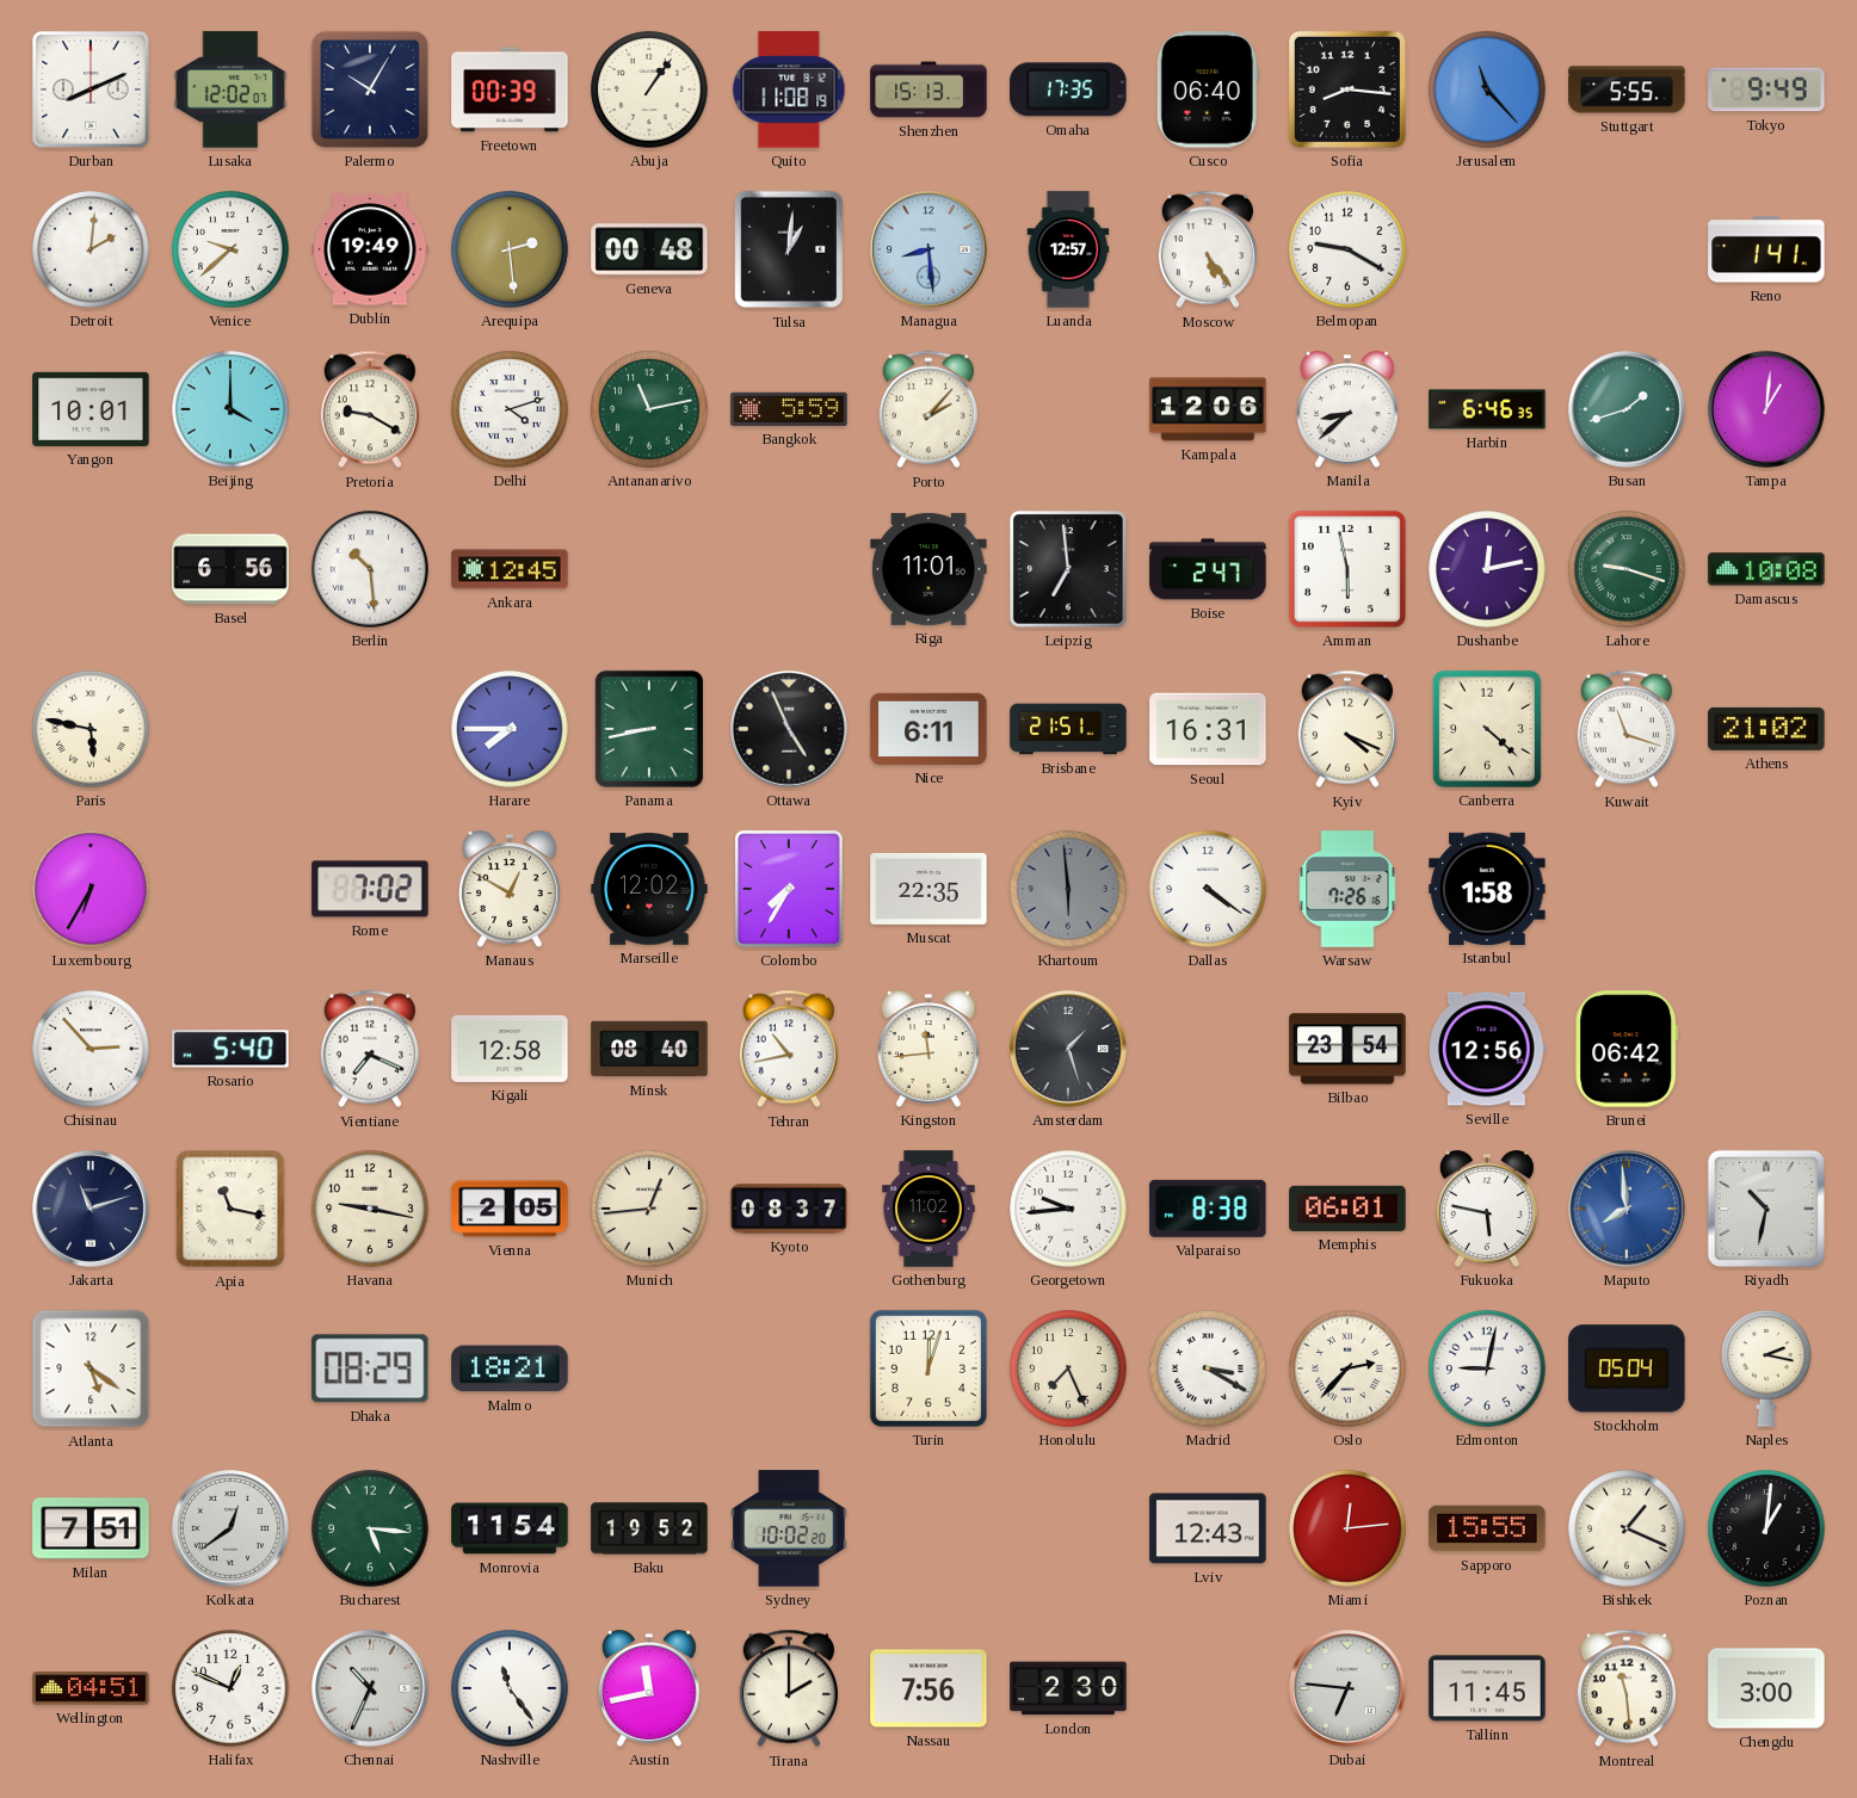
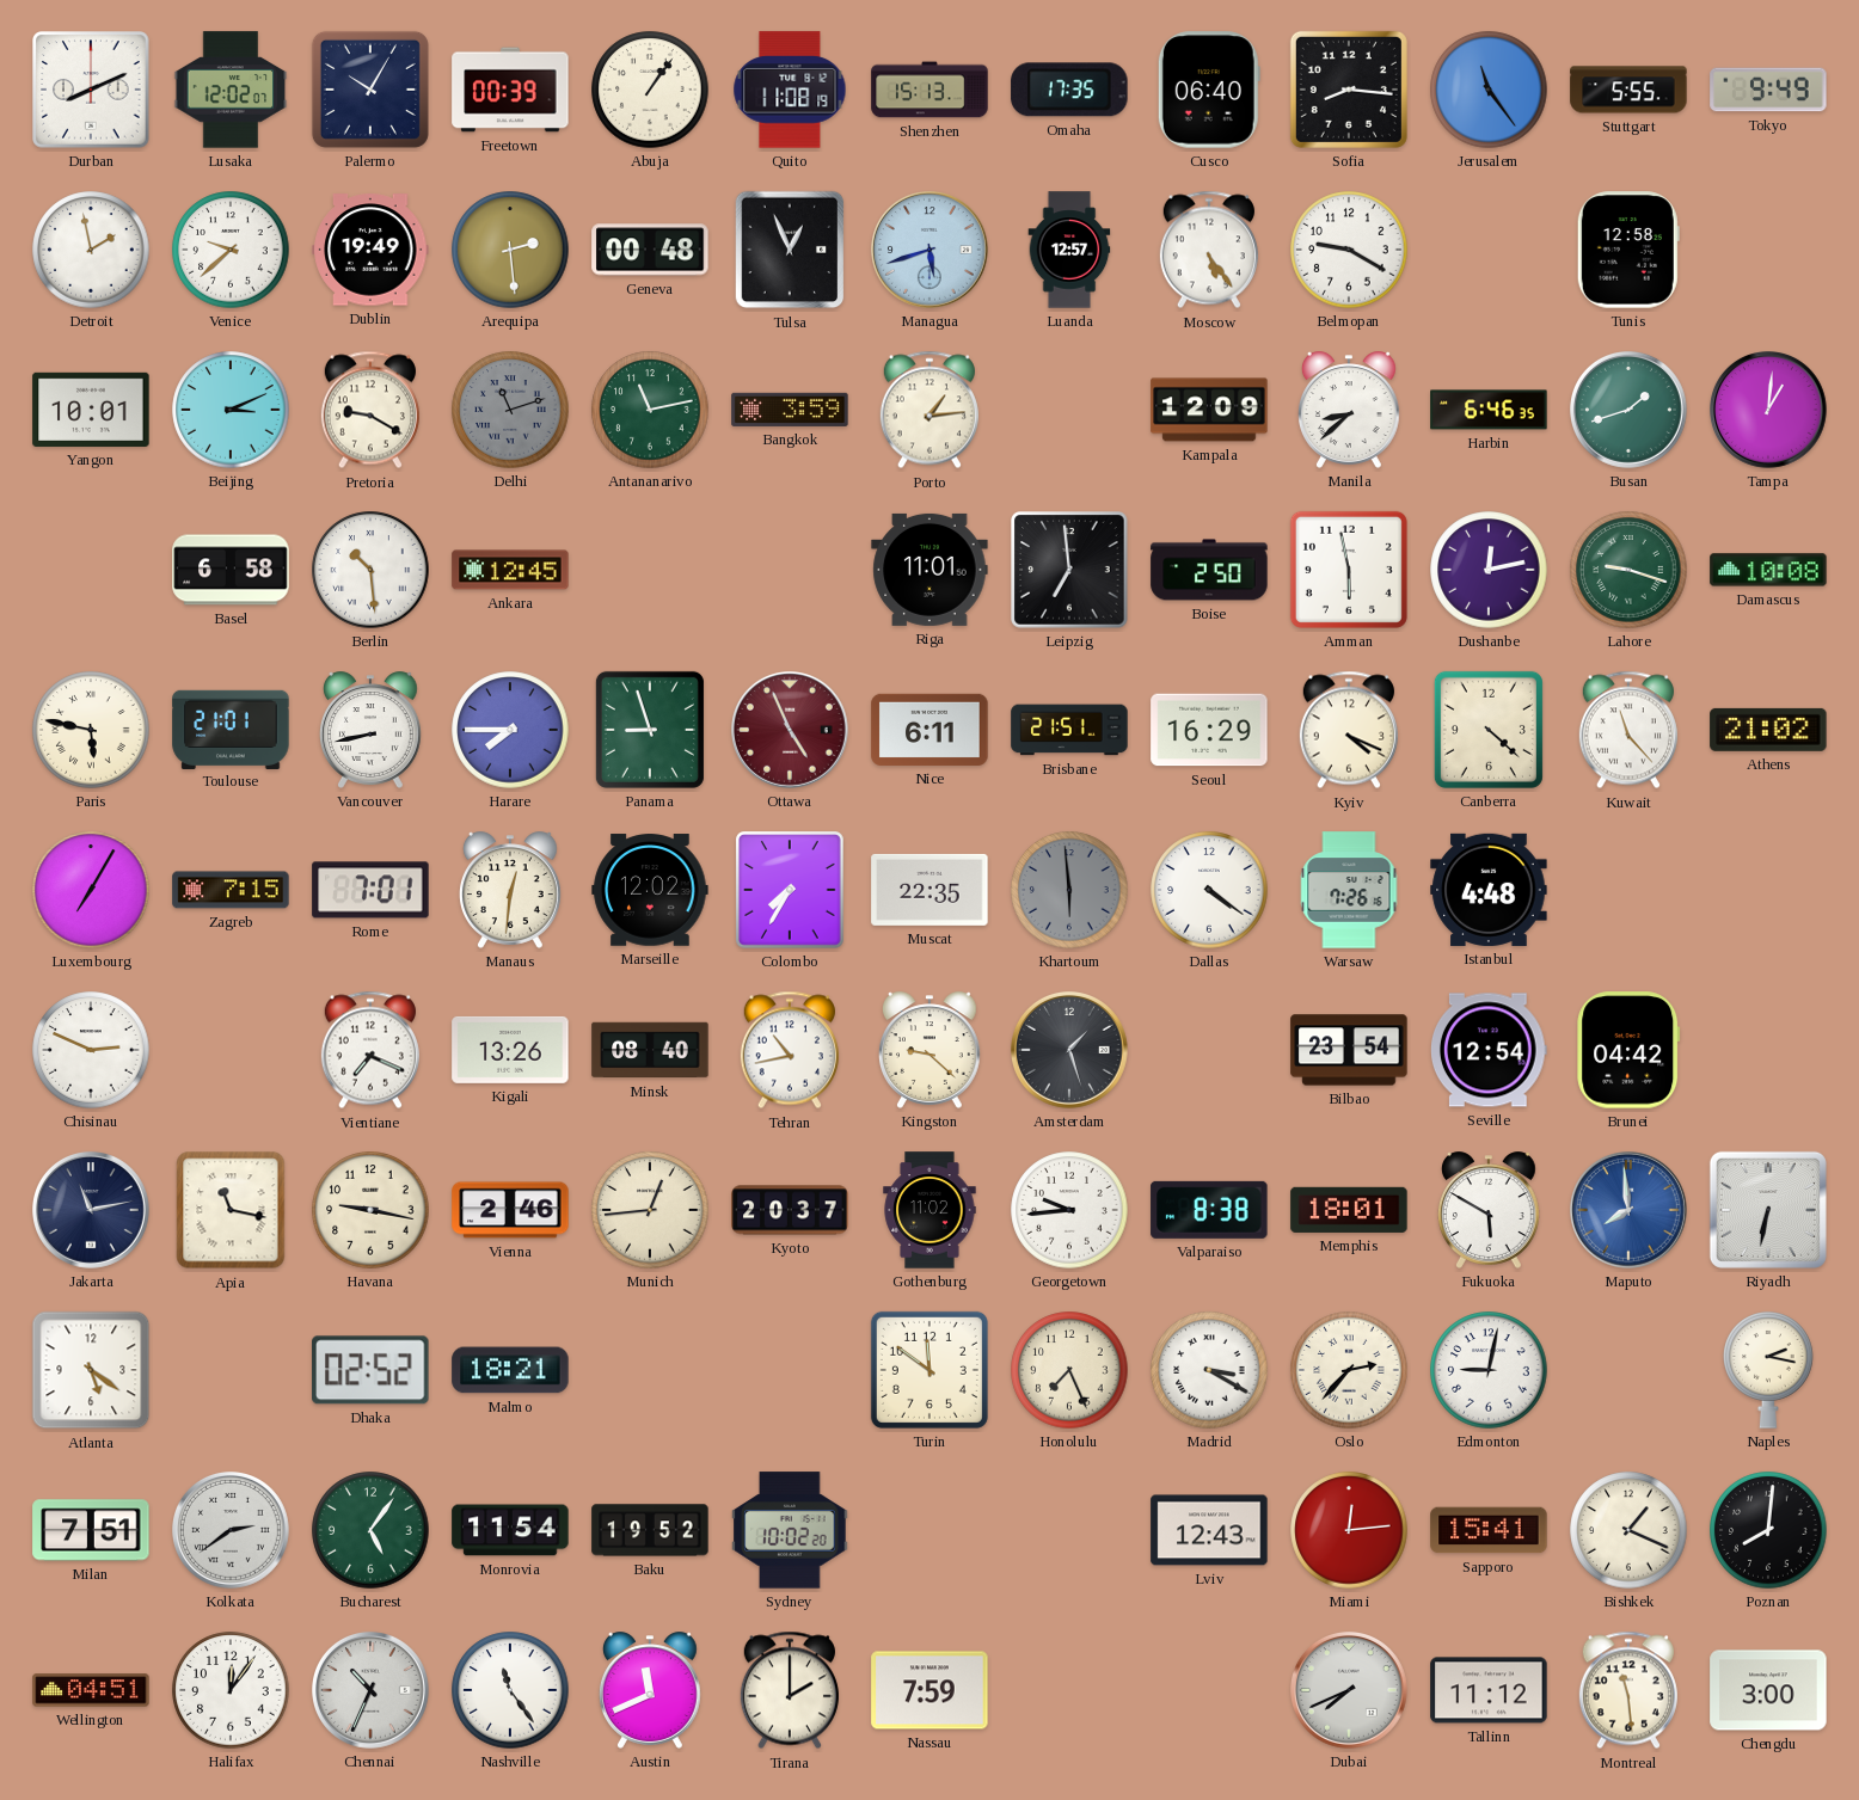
Jerusalem: 11:23 -> 11:24
Detroit: 2:01 -> 1:58
Tulsa: 1:01 -> 12:56
Managua: 8:29 -> 5:42
Tunis: none -> 12:58
Reno: 1:41 -> none
Beijing: 4:00 -> 3:11
Delhi: 4:12 -> 11:12
Delhi dial: white -> grey
Bangkok: 5:59 -> 3:59
Porto: 2:07 -> 1:14
Kampala: 12:06 -> 12:09
Basel: 6:56 -> 6:58
Boise: 2:47 -> 2:50
Toulouse: none -> 21:01
Vancouver: none -> 8:43
Panama: 8:43 -> 8:57
Ottawa dial: black -> burgundy
Seoul: 16:31 -> 16:29
Kuwait: 11:18 -> 11:23
Luxembourg: 6:35 -> 7:05
Zagreb: none -> 7:15
Rome: 7:02 -> 7:01
Manaus: 12:50 -> 12:31
Istanbul: 1:58 -> 4:48
Chisinau: 2:53 -> 2:49
Rosario: 5:40 -> none
Kigali: 12:58 -> 13:26
Kingston: 11:44 -> 9:22
Seville: 12:56 -> 12:54
Brunei: 06:42 -> 04:42
Jakarta: 11:12 -> 11:13
Vienna: 2:05 -> 2:46
Kyoto: 08:37 -> 20:37
Memphis: 06:01 -> 18:01
Fukuoka: 5:47 -> 5:50
Riyadh: 10:32 -> 6:32
Dhaka: 08:29 -> 02:52
Turin: 12:03 -> 11:51
Stockholm: 05:04 -> none
Kolkata: 12:39 -> 2:39
Bucharest: 5:16 -> 5:06
Sapporo: 15:55 -> 15:41
Poznan: 1:01 -> 8:01
Halifax: 12:49 -> 12:06
Austin: 11:43 -> 11:41
Nassau: 7:56 -> 7:59
London: 2:30 -> none
Dubai: 6:46 -> 7:41
Tallinn: 11:45 -> 11:12
